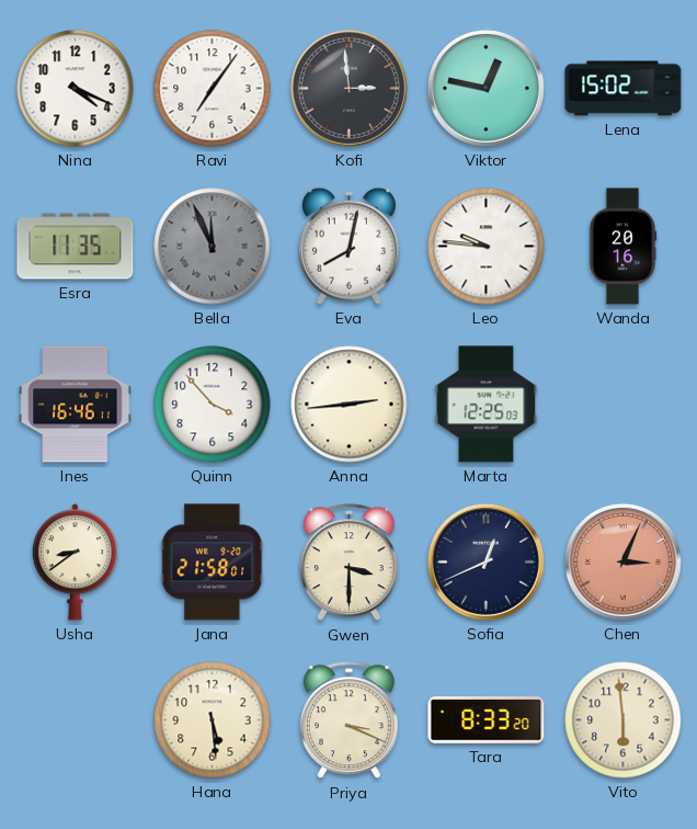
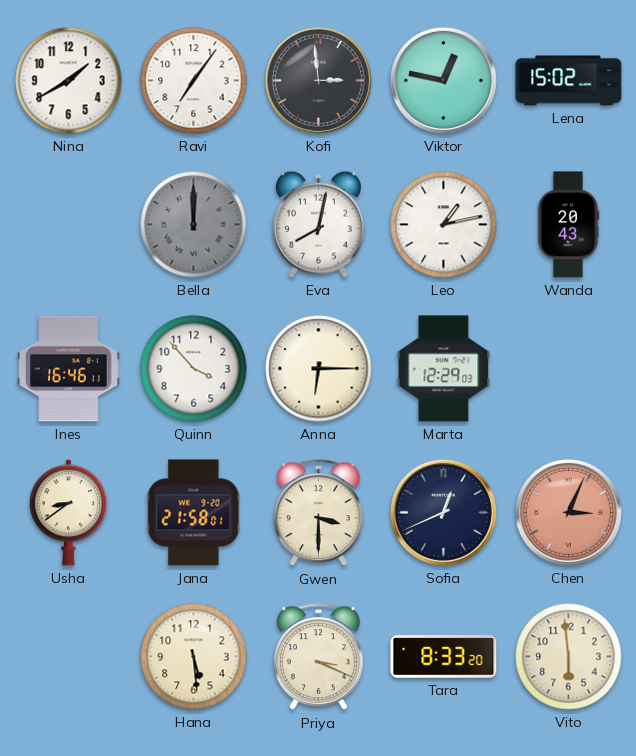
Nina: 4:19 -> 1:40
Esra: 11:35 -> none
Bella: 11:56 -> 12:00
Leo: 9:46 -> 1:13
Wanda: 20:16 -> 20:43
Anna: 2:44 -> 6:15
Marta: 12:25 -> 12:29
